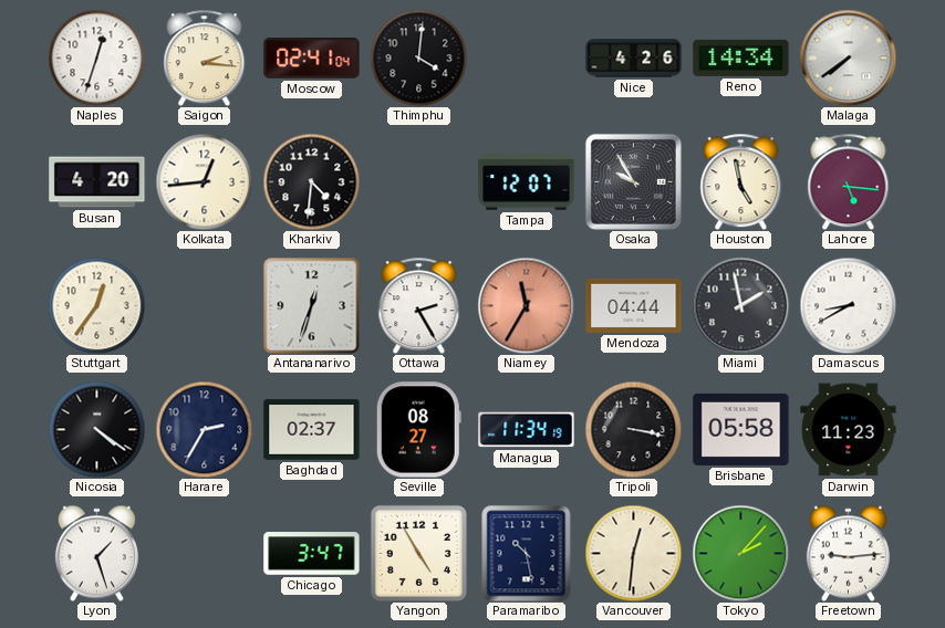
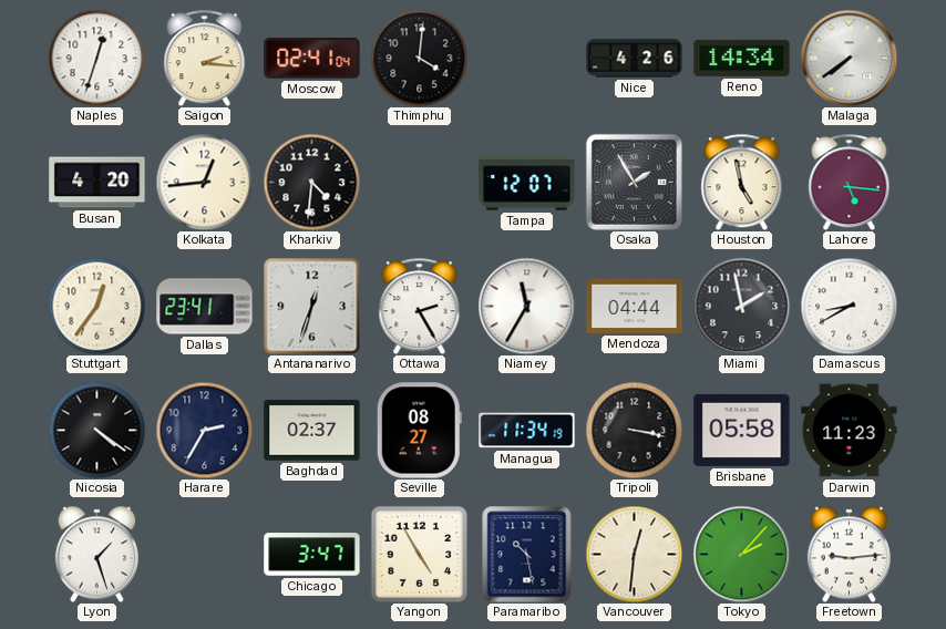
Osaka: 9:55 -> 1:55
Dallas: none -> 23:41
Niamey dial: salmon -> white
